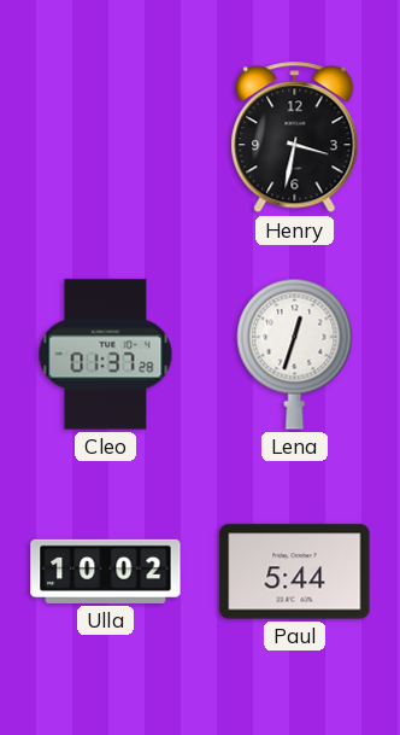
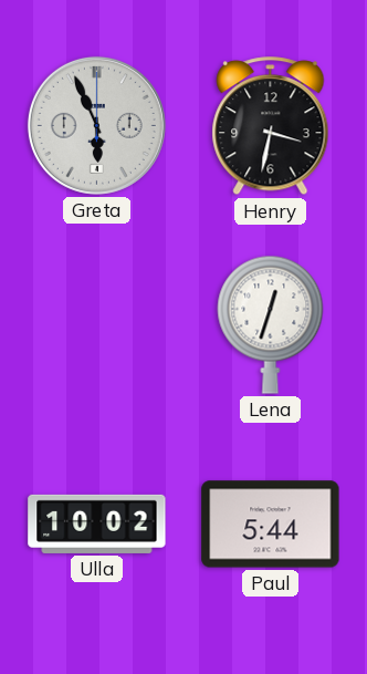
Greta: none -> 5:56
Cleo: 01:37 -> none
